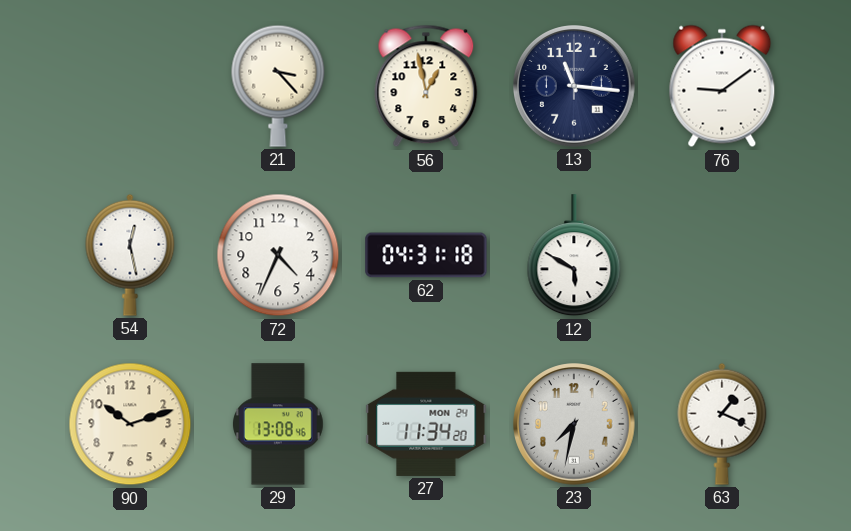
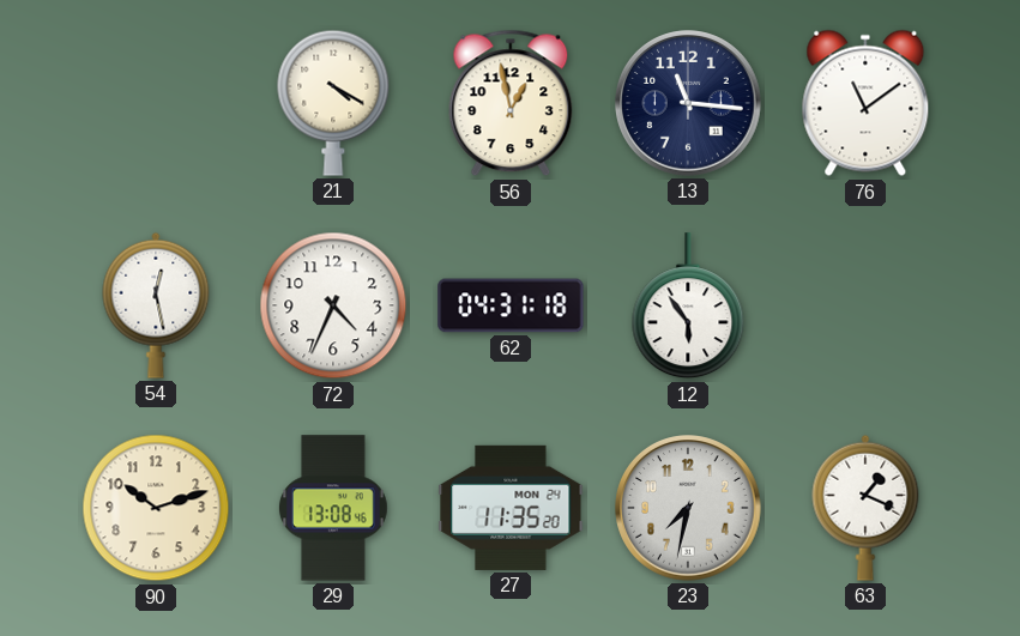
21: 3:23 -> 4:20
76: 9:09 -> 11:09
12: 5:50 -> 5:54
27: 11:34 -> 11:35
